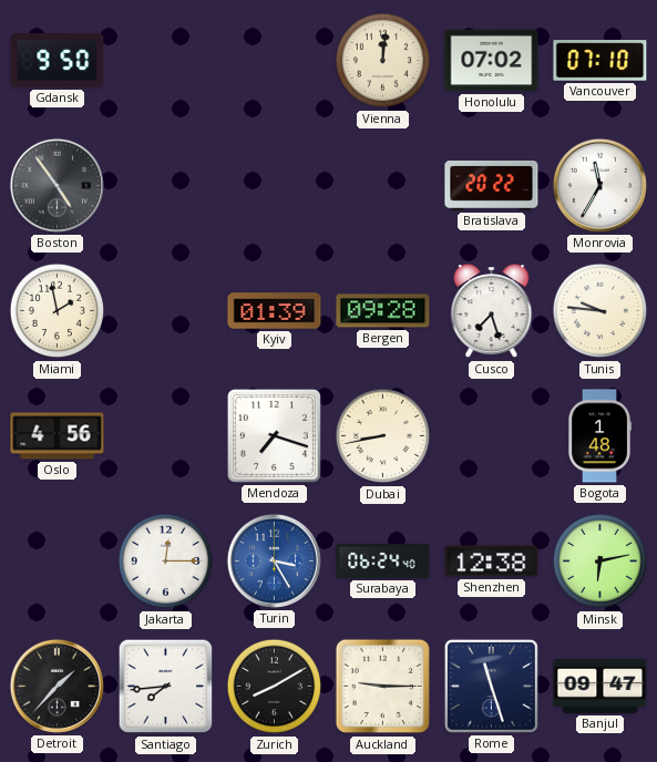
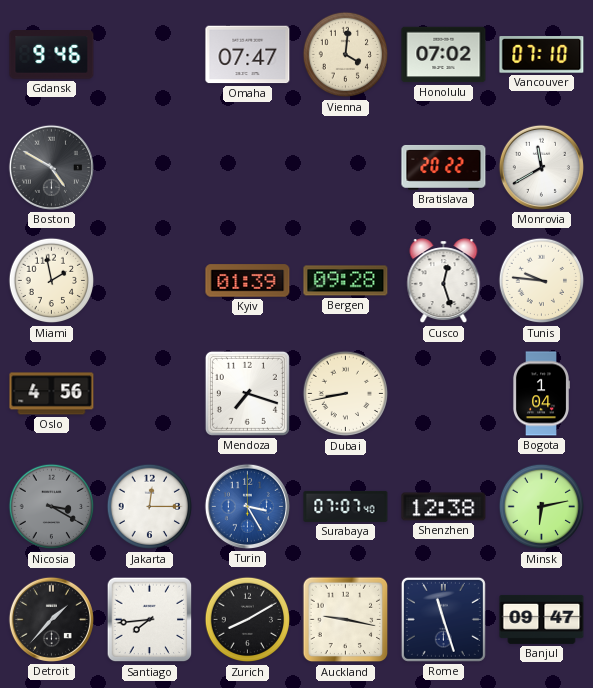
Gdansk: 9:50 -> 9:46
Omaha: none -> 07:47
Vienna: 12:01 -> 4:01
Boston: 4:54 -> 4:50
Monrovia: 11:35 -> 11:40
Cusco: 7:27 -> 12:27
Bogota: 1:48 -> 1:04
Nicosia: none -> 3:20
Surabaya: 06:24 -> 07:07
Auckland: 9:15 -> 9:17
